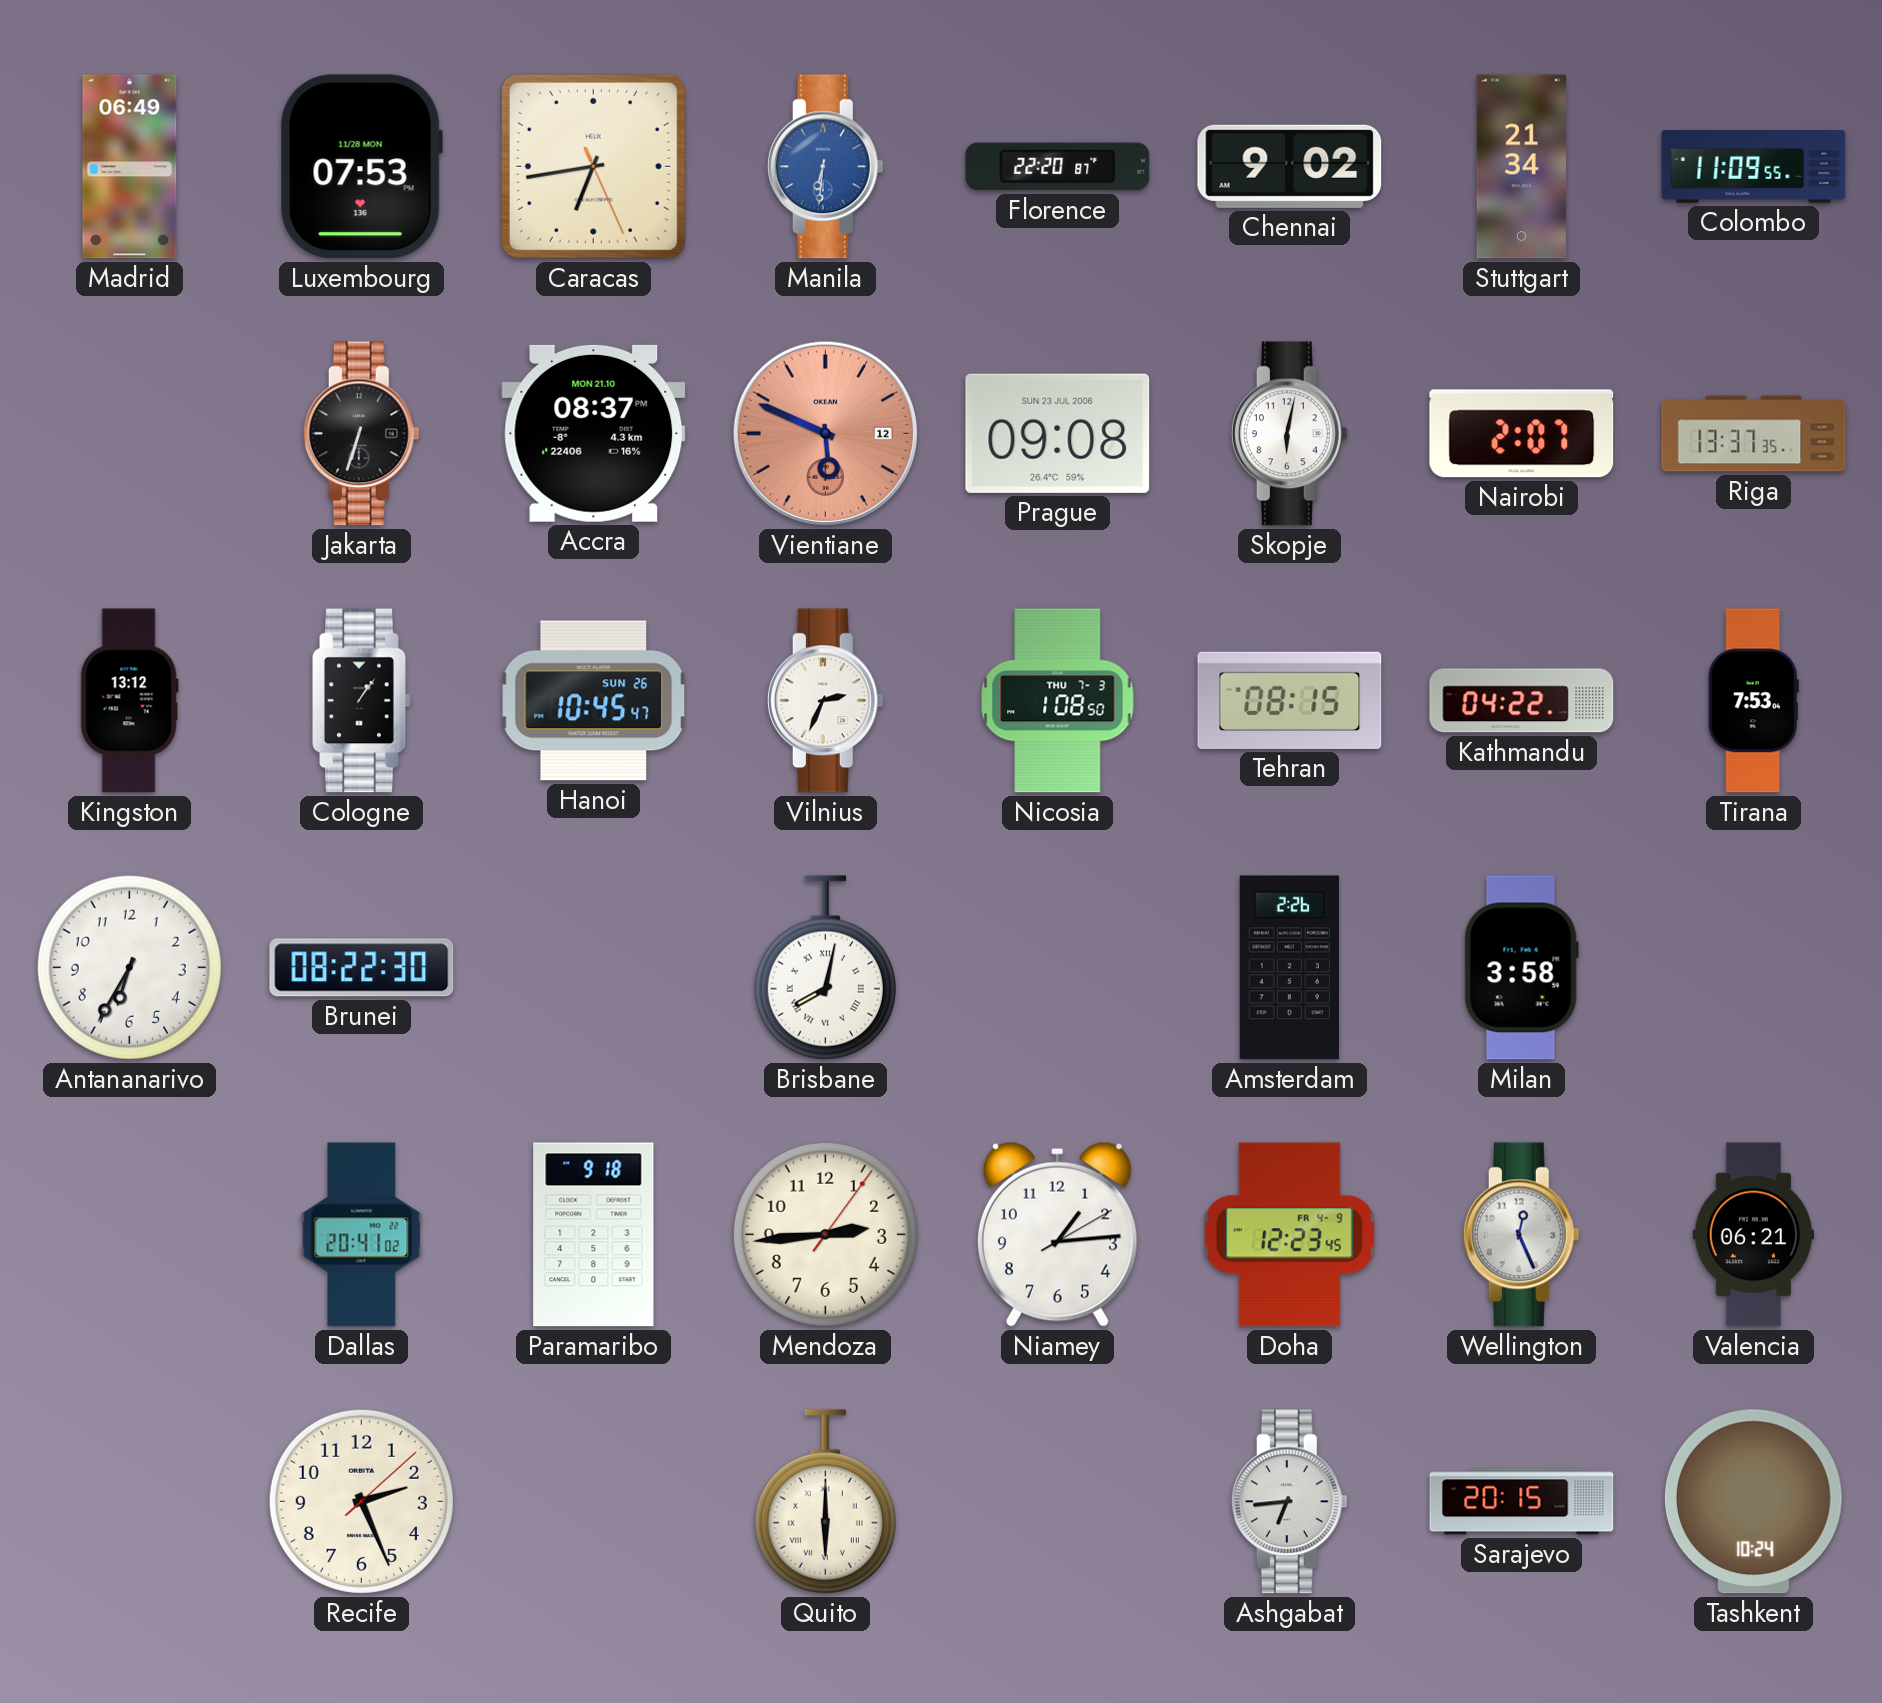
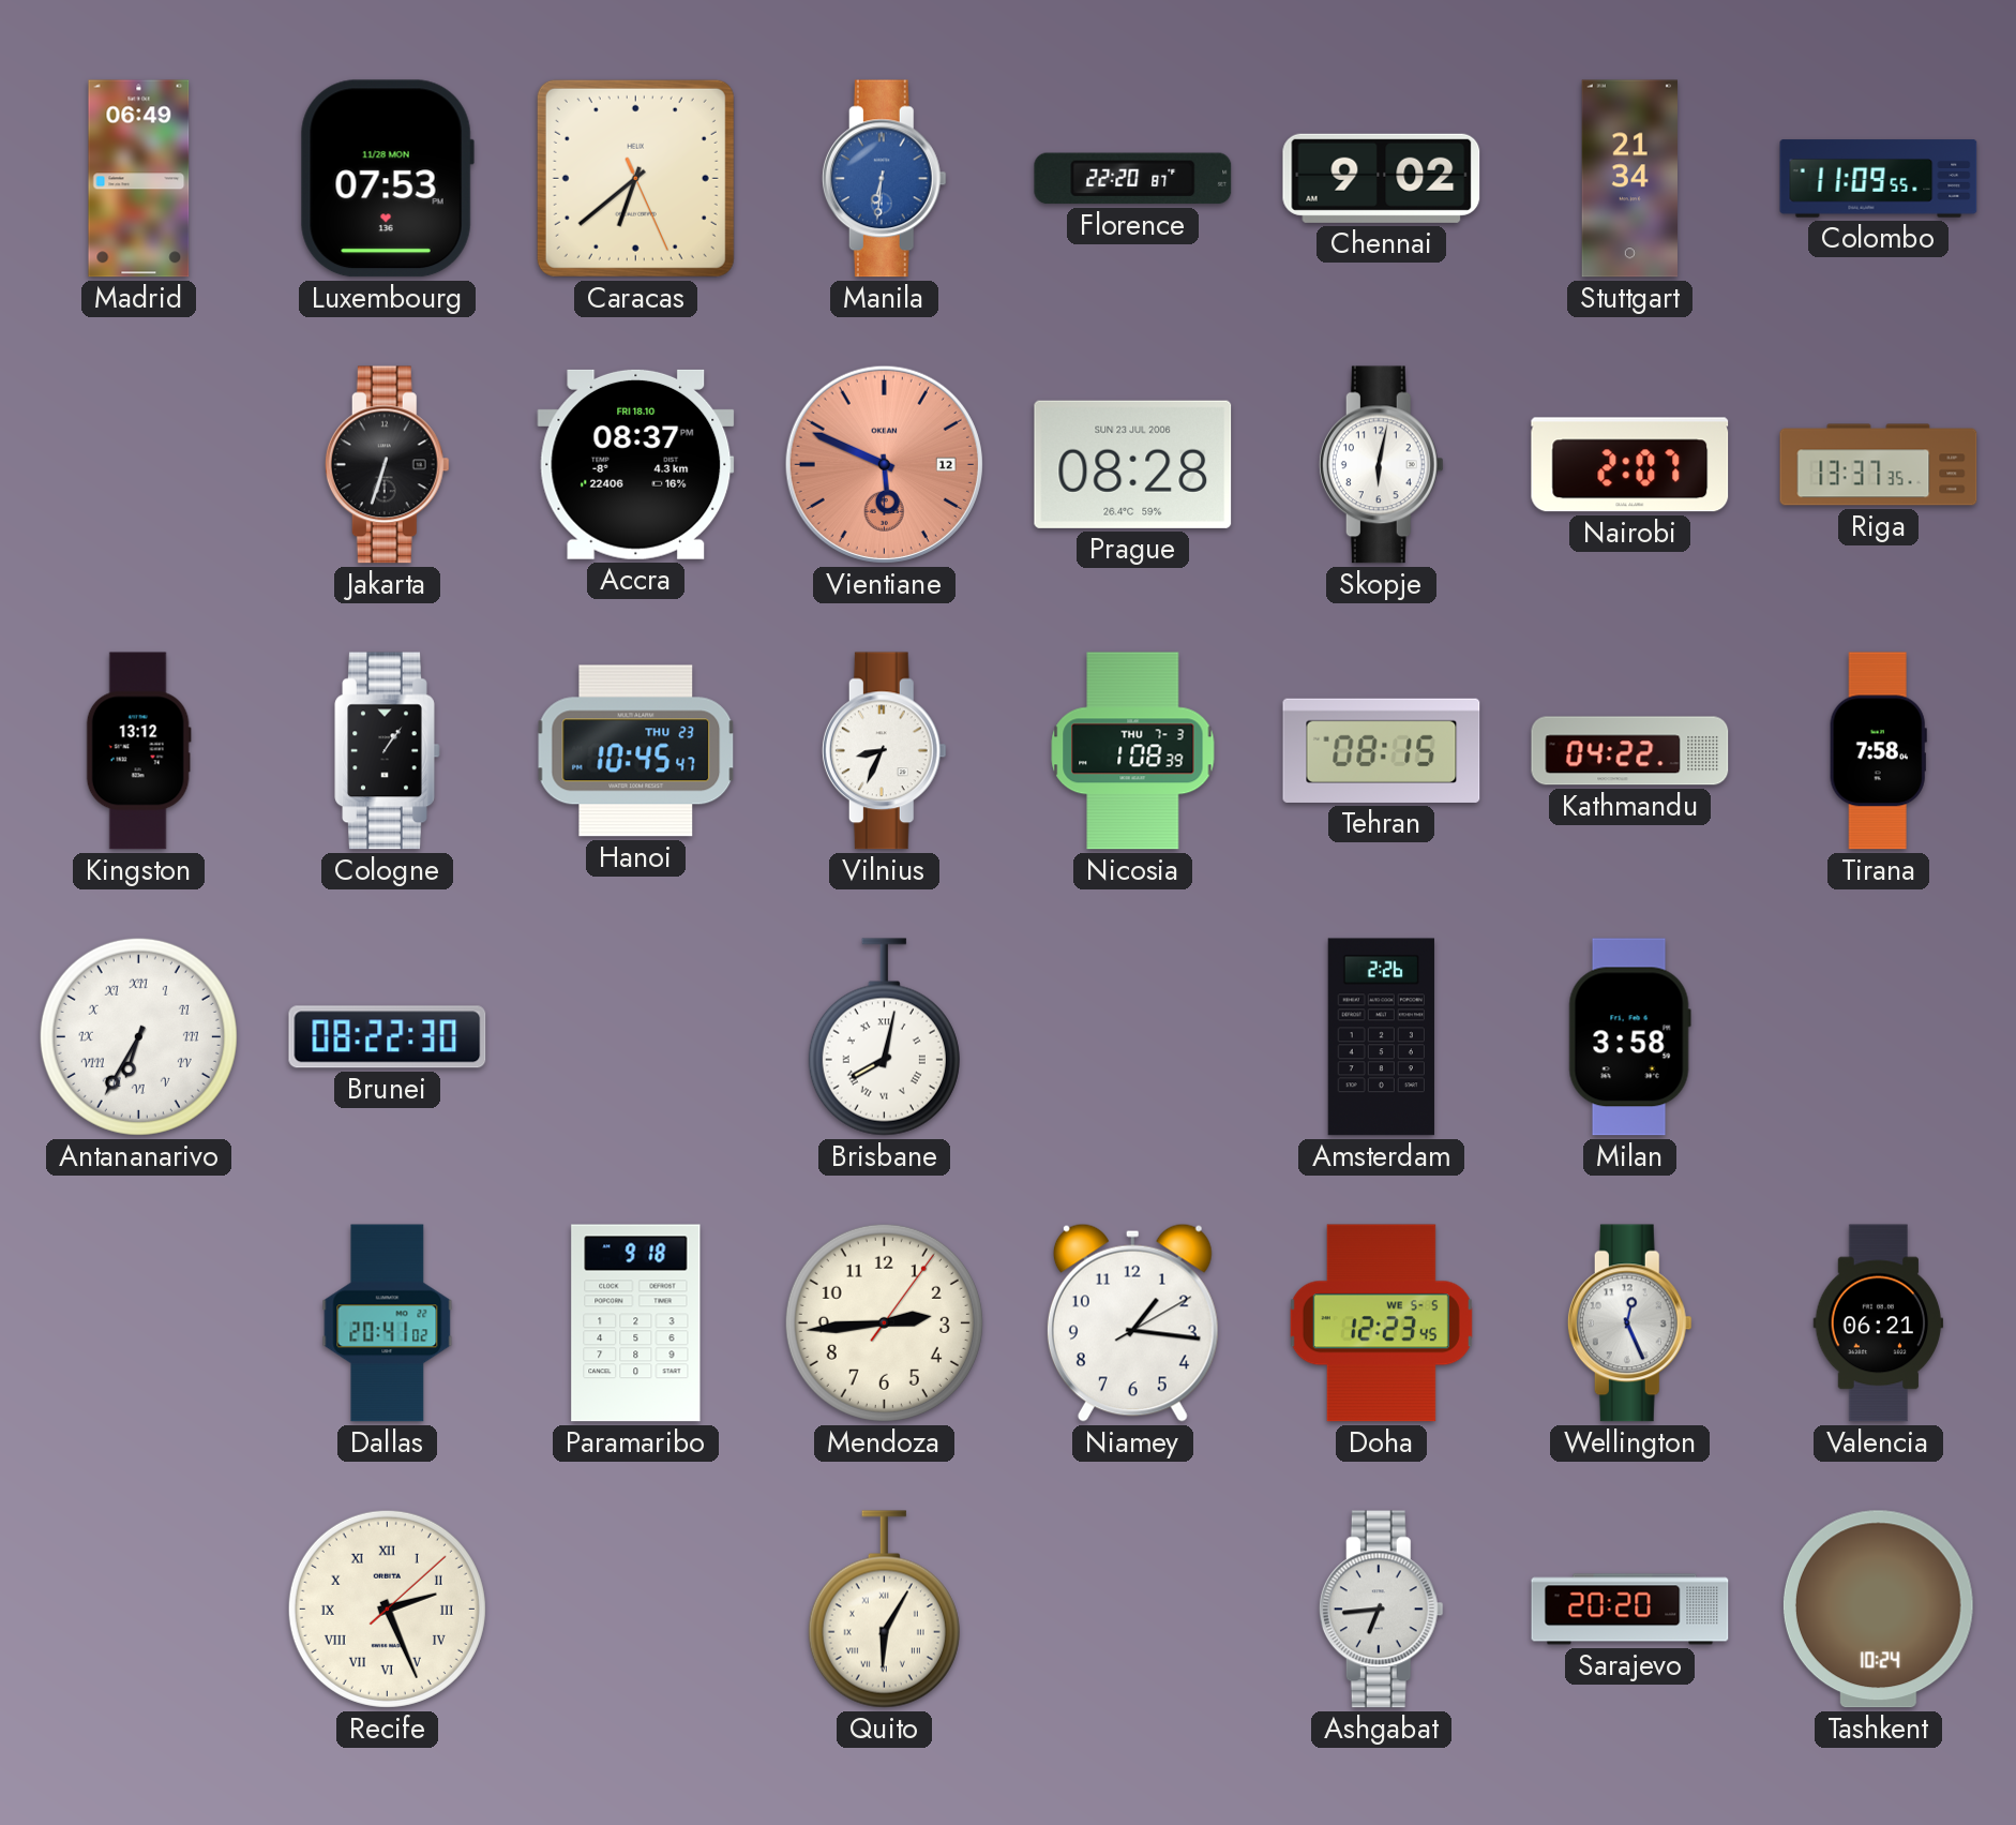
Caracas: 6:43 -> 6:38
Accra date: MON 21.10 -> FRI 18.10
Prague: 09:08 -> 08:28
Hanoi date: SUN 26 -> THU 23
Vilnius: 2:34 -> 8:34
Nicosia: 1:08:50 -> 1:08:39
Tirana: 7:53 -> 7:58
Antananarivo numerals: Arabic -> Roman
Niamey: 1:14 -> 1:16
Doha date: FR 4-9 -> WE 5-5
Recife numerals: Arabic -> Roman
Quito: 6:00 -> 6:05
Sarajevo: 20:15 -> 20:20
